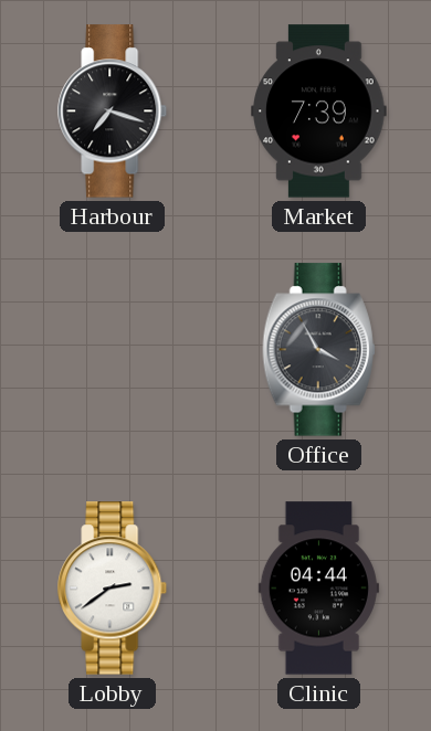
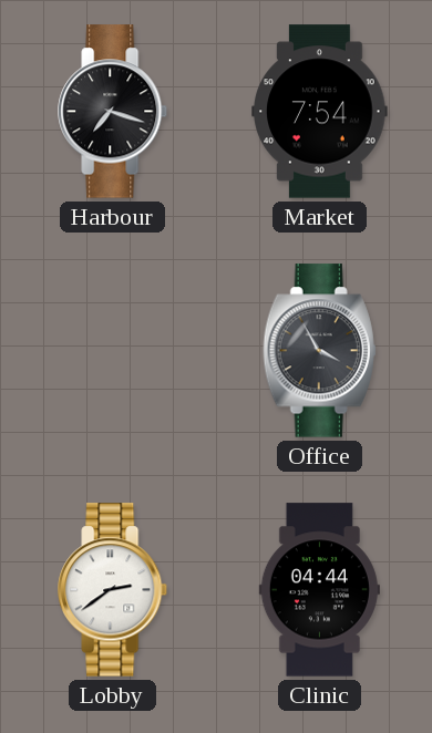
Market: 7:39 -> 7:54
